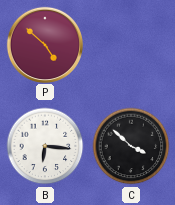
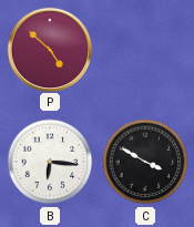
C: 3:52 -> 3:50
